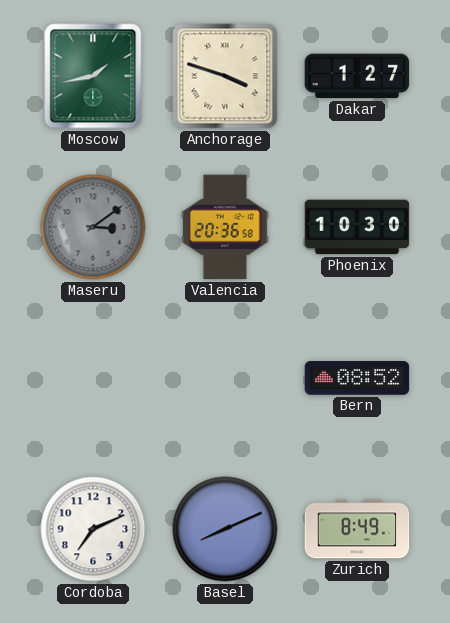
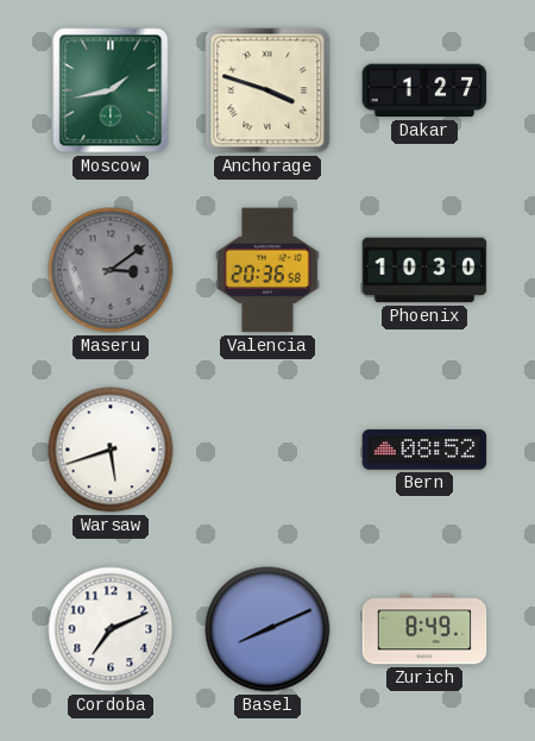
Warsaw: none -> 5:42
